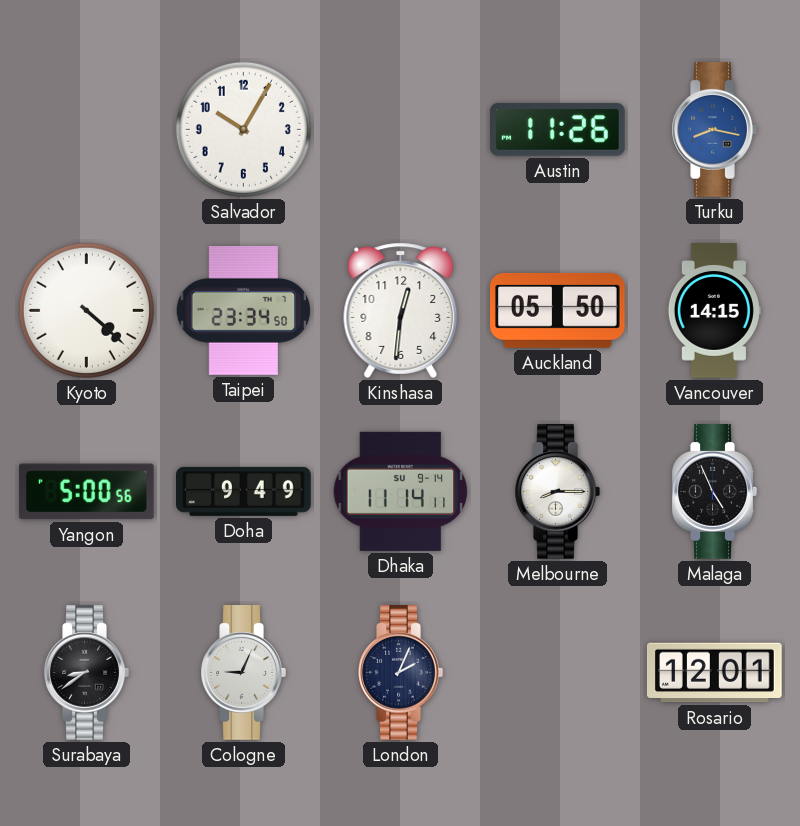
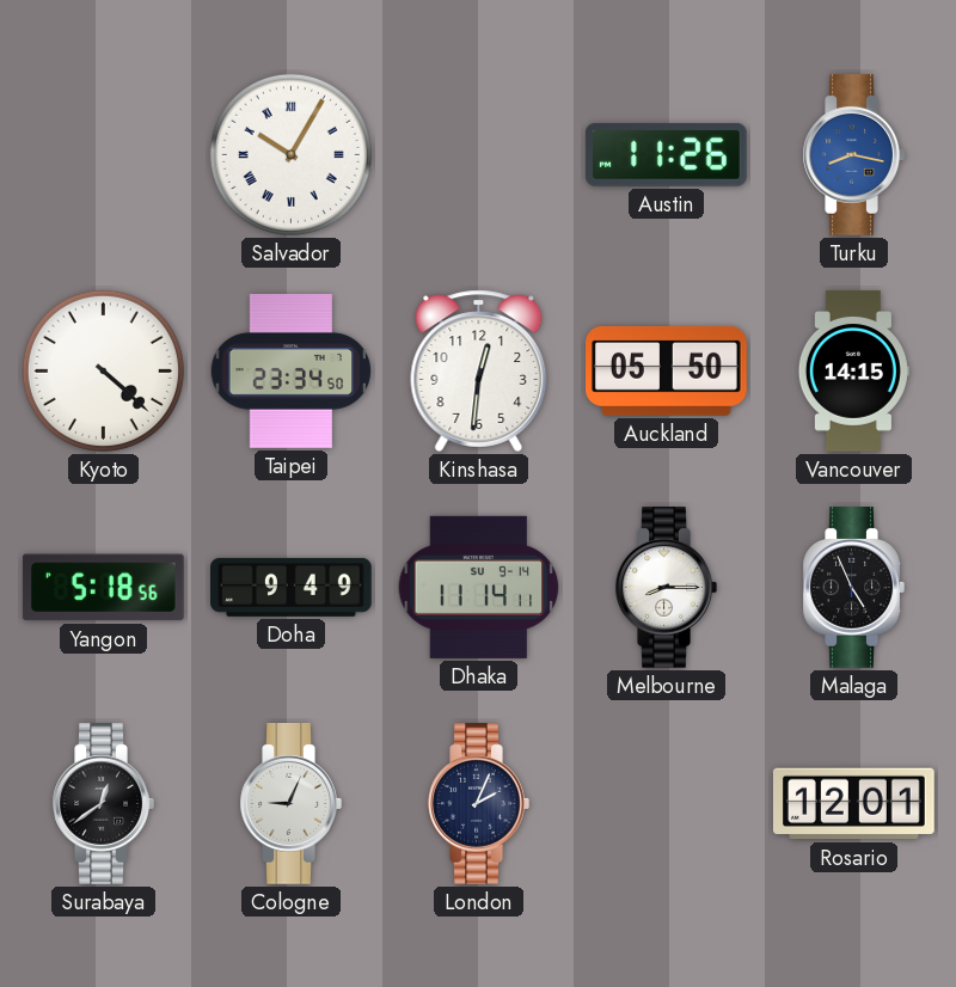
Salvador numerals: Arabic -> Roman
Yangon: 5:00 -> 5:18
Surabaya: 8:39 -> 12:39
